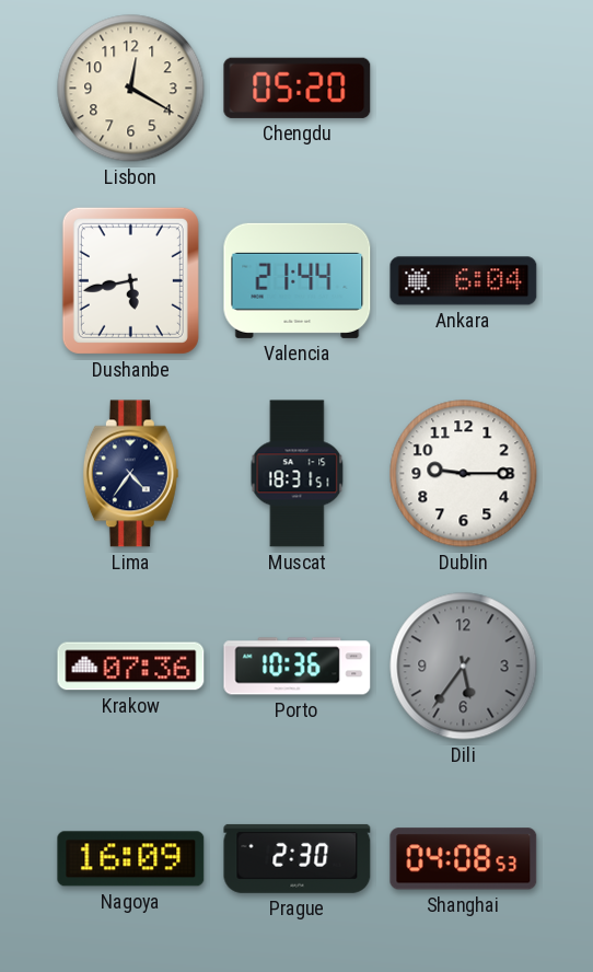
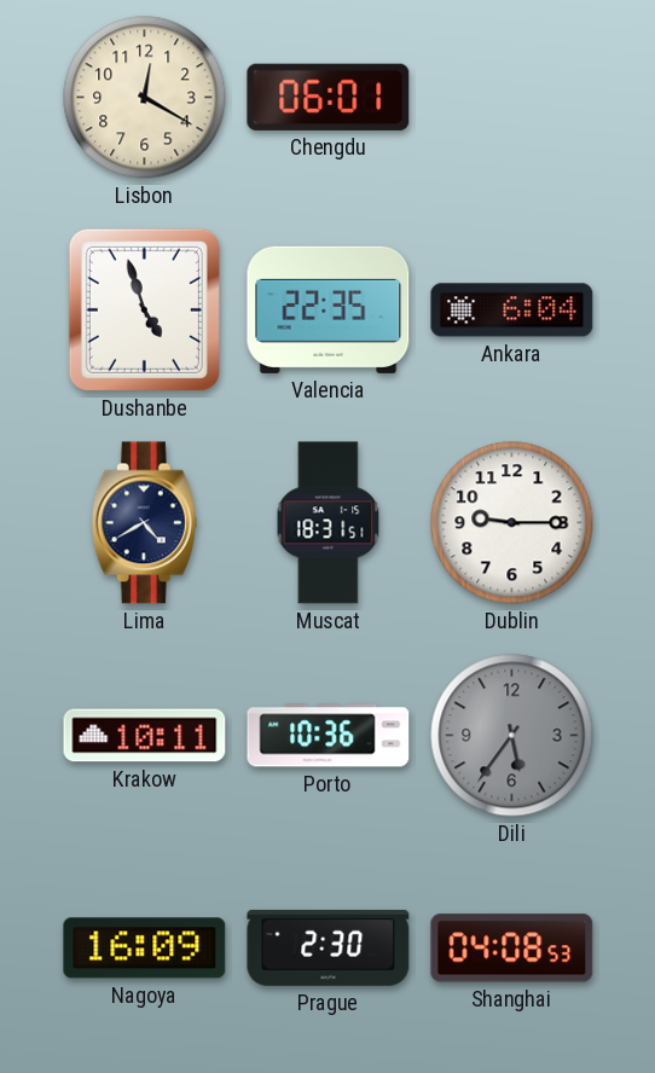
Chengdu: 05:20 -> 06:01
Dushanbe: 5:43 -> 4:57
Valencia: 21:44 -> 22:35
Lima: 4:36 -> 4:40
Krakow: 07:36 -> 10:11
